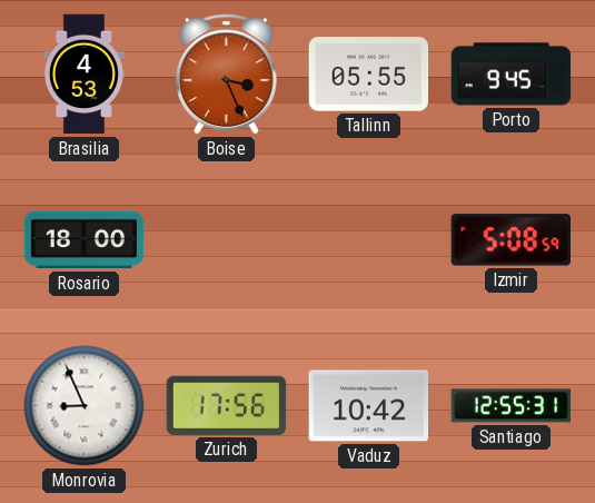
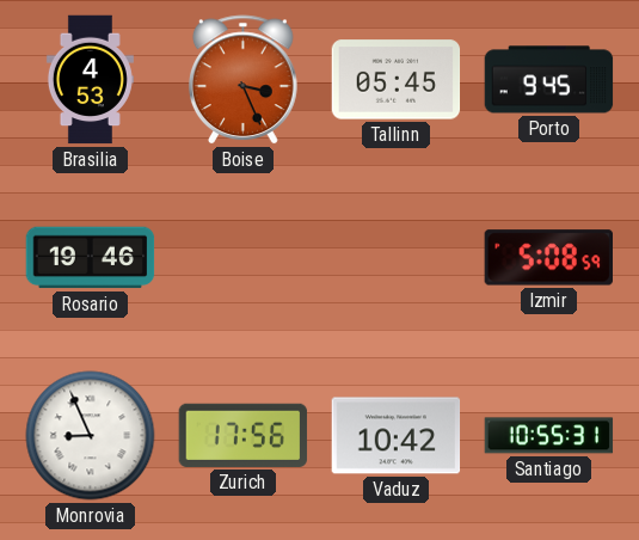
Tallinn: 05:55 -> 05:45
Rosario: 18:00 -> 19:46
Santiago: 12:55 -> 10:55
